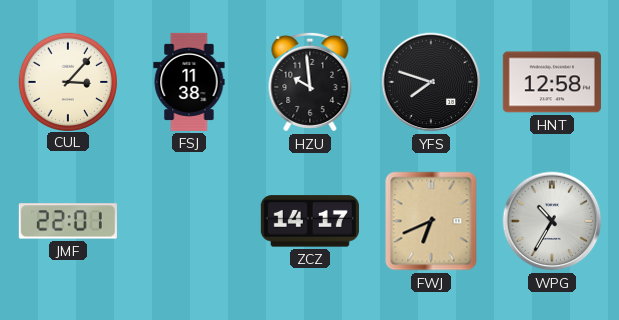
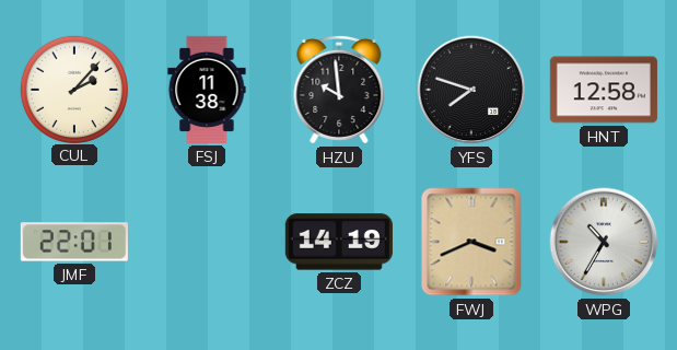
CUL: 3:07 -> 2:07
ZCZ: 14:17 -> 14:19
FWJ: 6:41 -> 3:41
